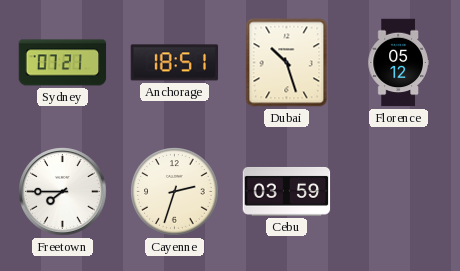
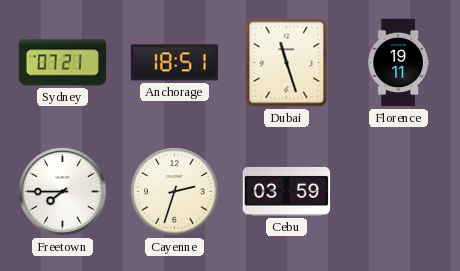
Dubai: 10:27 -> 11:27
Florence: 05:12 -> 19:11
